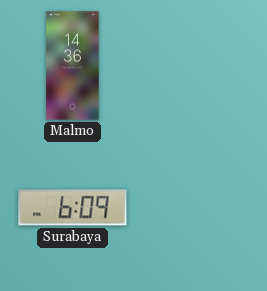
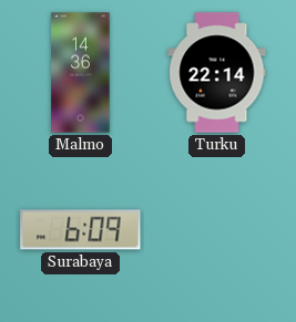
Turku: none -> 22:14
